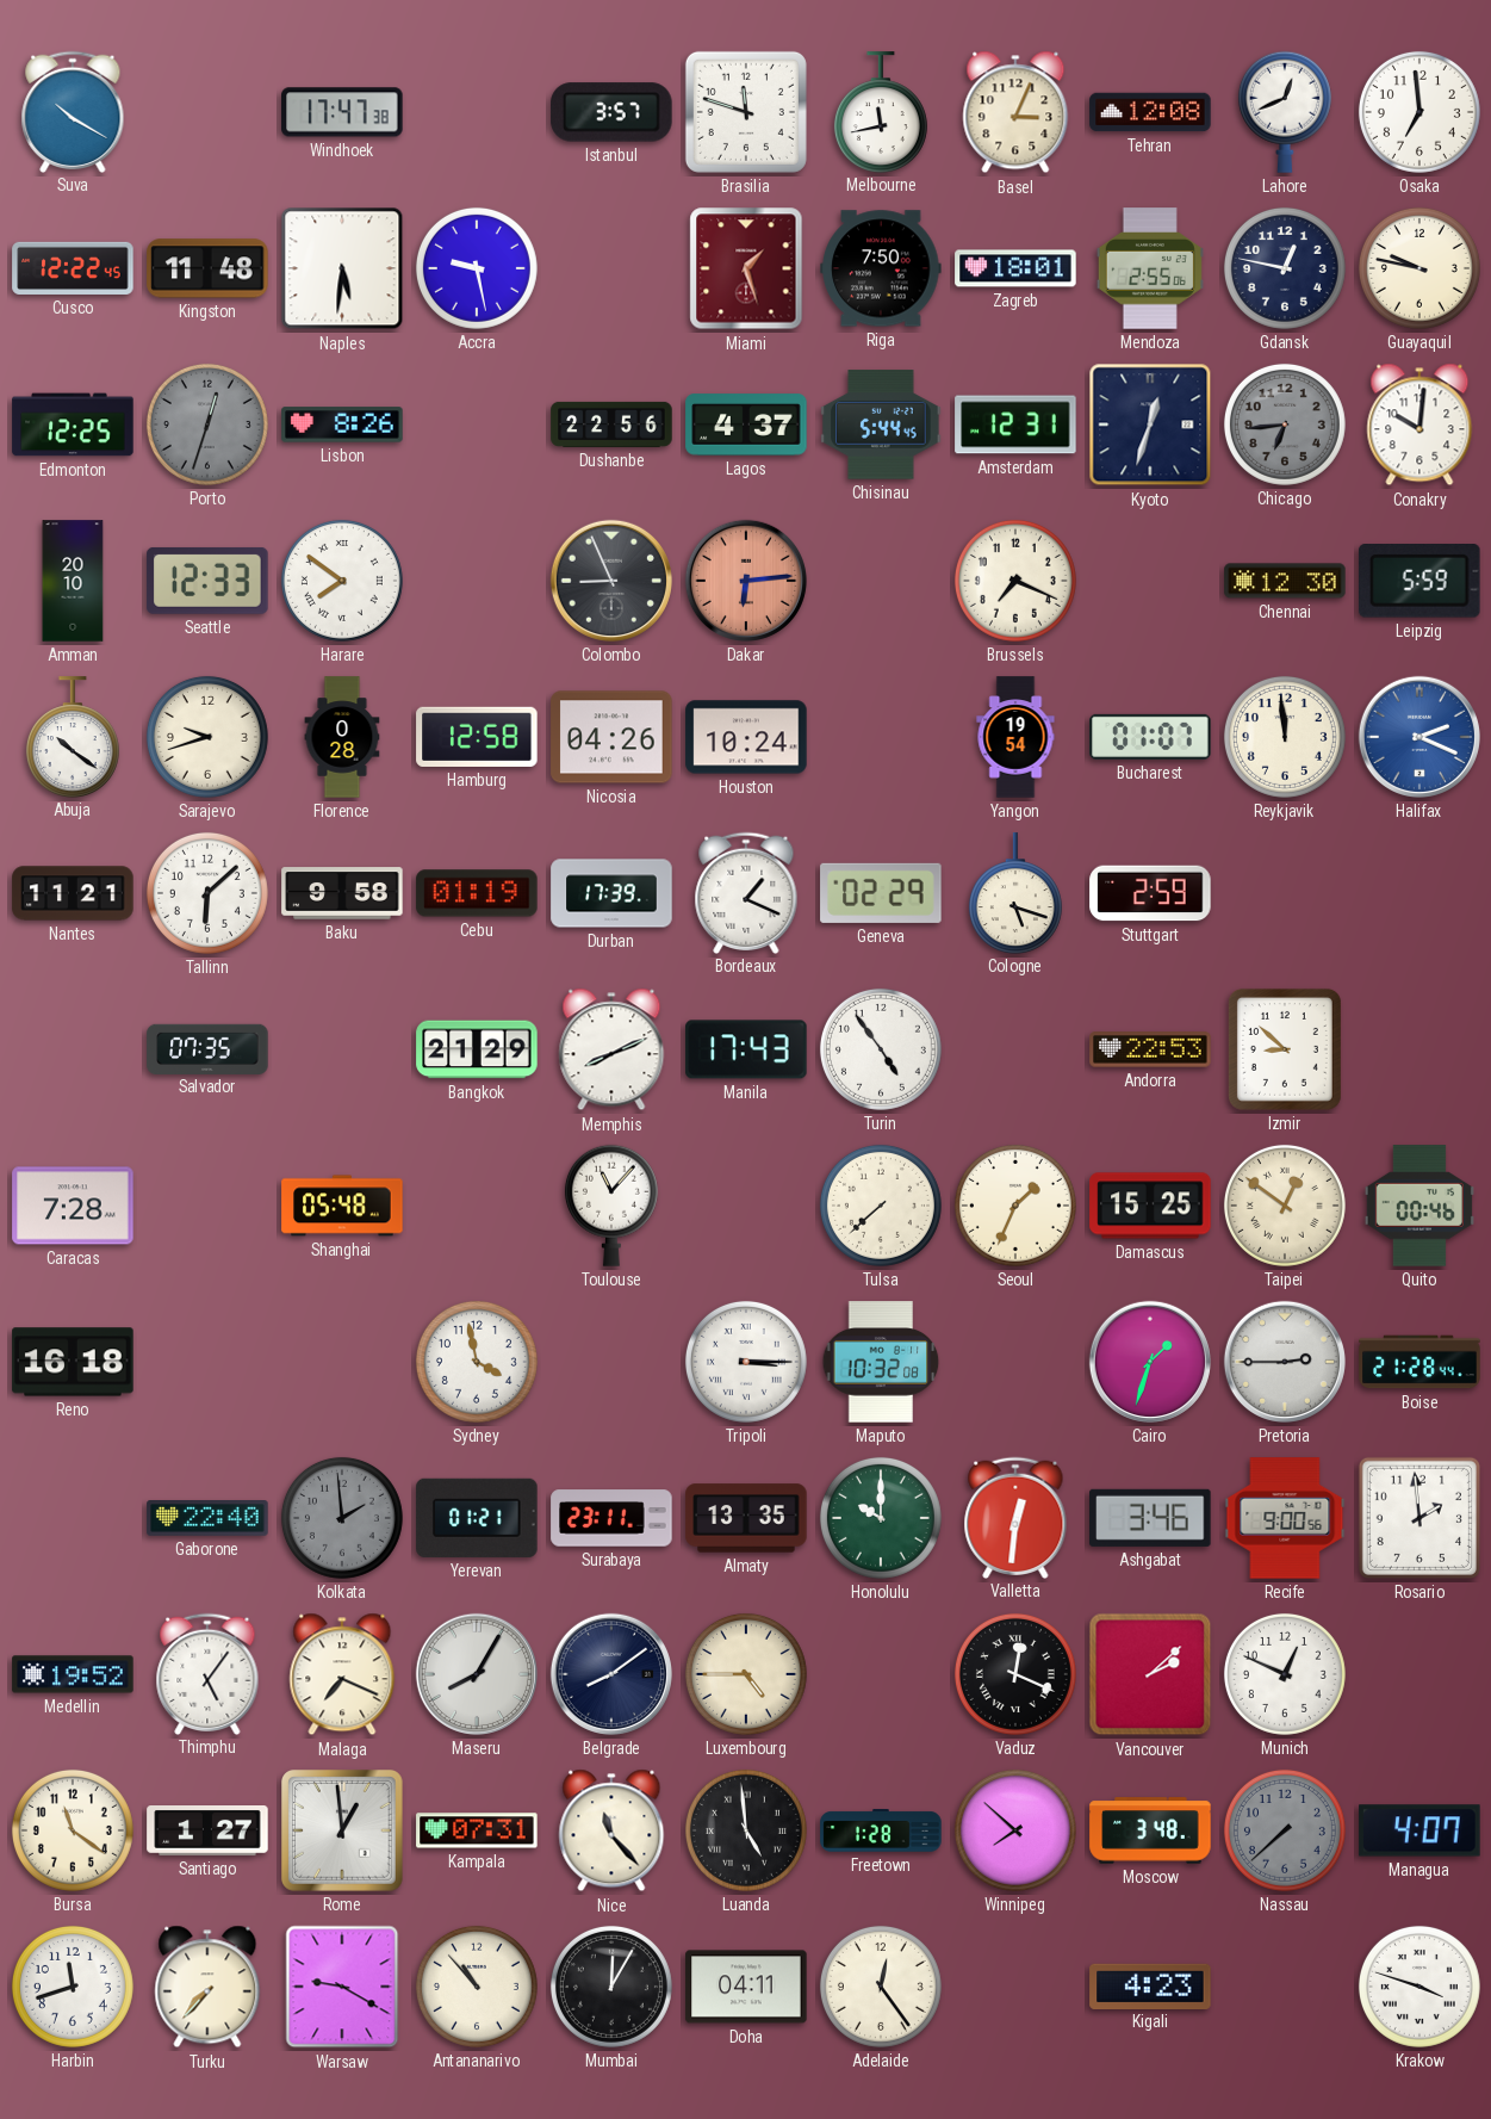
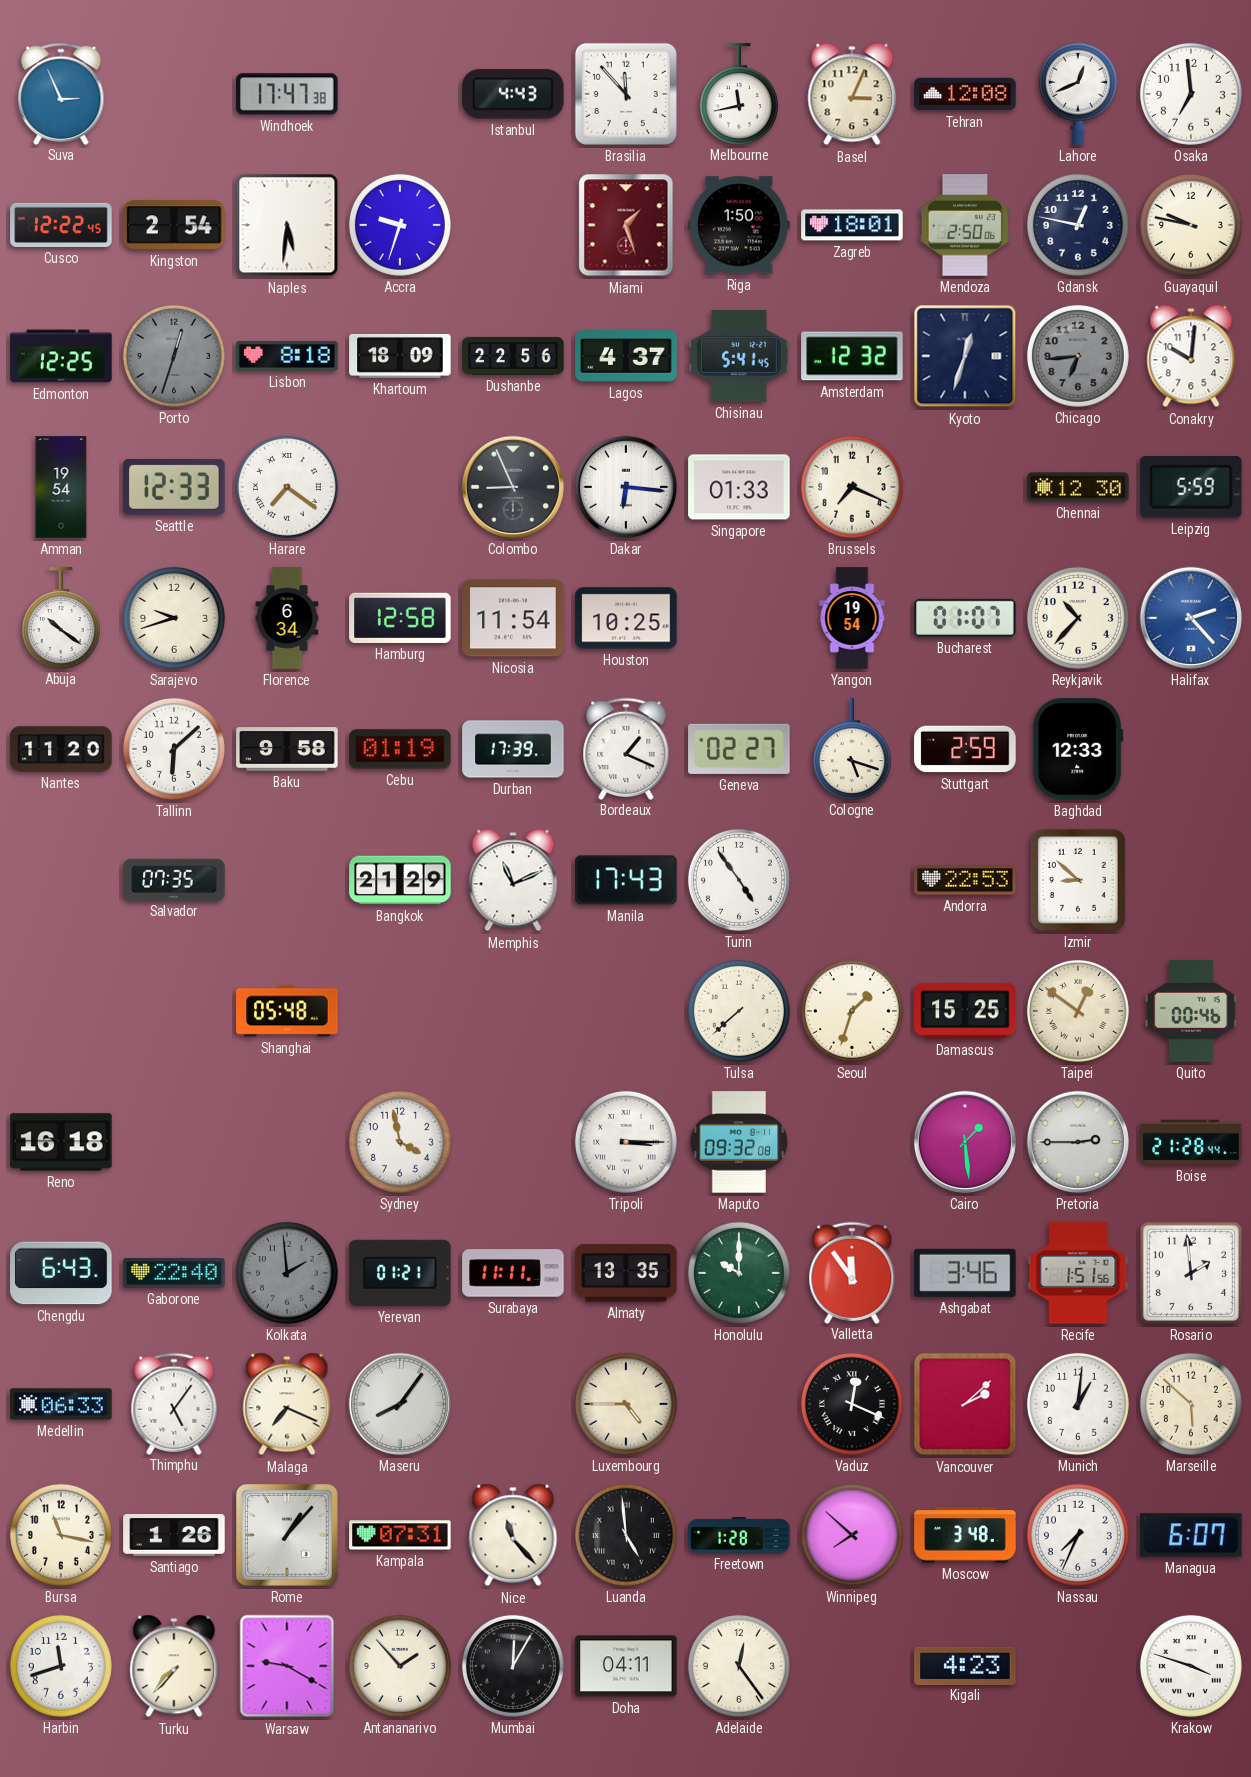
Suva: 10:20 -> 2:56
Istanbul: 3:57 -> 4:43
Brasilia: 11:48 -> 11:53
Kingston: 11:48 -> 2:54
Accra: 9:28 -> 9:33
Riga: 7:50 -> 1:50
Mendoza: 2:55 -> 2:50
Lisbon: 8:26 -> 8:18
Khartoum: none -> 18:09
Chisinau: 5:44 -> 5:41
Amsterdam: 12:31 -> 12:32
Amman: 20:10 -> 19:54
Harare: 7:51 -> 7:21
Dakar: 6:14 -> 6:16
Dakar dial: salmon -> white
Singapore: none -> 01:33
Florence: 0:28 -> 6:34
Nicosia: 04:26 -> 11:54
Houston: 10:24 -> 10:25
Reykjavik: 11:59 -> 10:37
Halifax: 2:19 -> 2:23
Nantes: 11:21 -> 11:20
Geneva: 02:29 -> 02:27
Baghdad: none -> 12:33
Memphis: 8:11 -> 11:11
Caracas: 7:28 -> none
Toulouse: 11:07 -> none
Seoul: 1:34 -> 1:33
Maputo: 10:32 -> 09:32
Cairo: 1:33 -> 1:29
Chengdu: none -> 6:43
Surabaya: 23:11 -> 11:11
Valletta: 12:31 -> 11:54
Recife: 9:00 -> 1:51
Medellin: 19:52 -> 06:33
Maseru: 8:05 -> 8:06
Belgrade: 8:09 -> none
Munich: 12:49 -> 1:01
Marseille: none -> 5:52
Bursa: 11:21 -> 11:17
Santiago: 1:27 -> 1:26
Rome: 12:59 -> 1:07
Nassau: 7:38 -> 7:34
Nassau dial: grey -> white
Managua: 4:07 -> 6:07
Antananarivo: 10:53 -> 1:53
